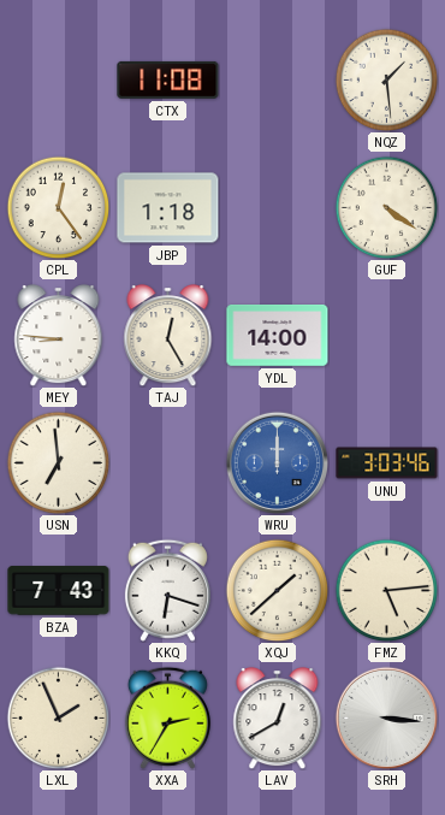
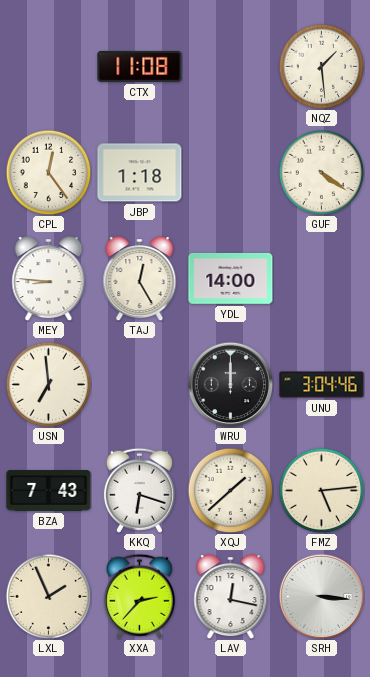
WRU dial: blue -> black
UNU: 3:03 -> 3:04
XXA: 2:35 -> 2:37
LAV: 12:40 -> 12:17
